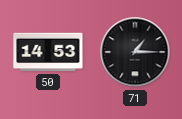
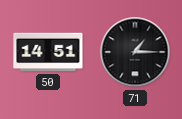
50: 14:53 -> 14:51
